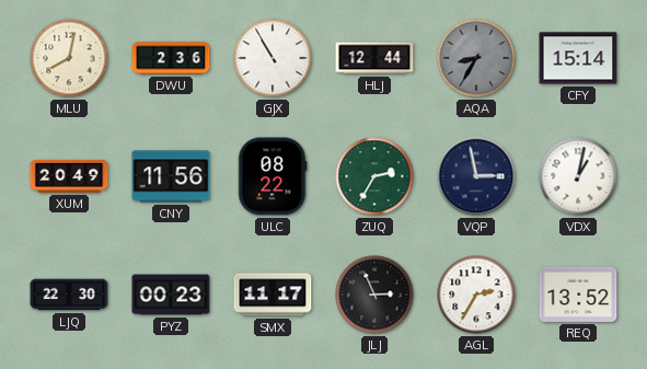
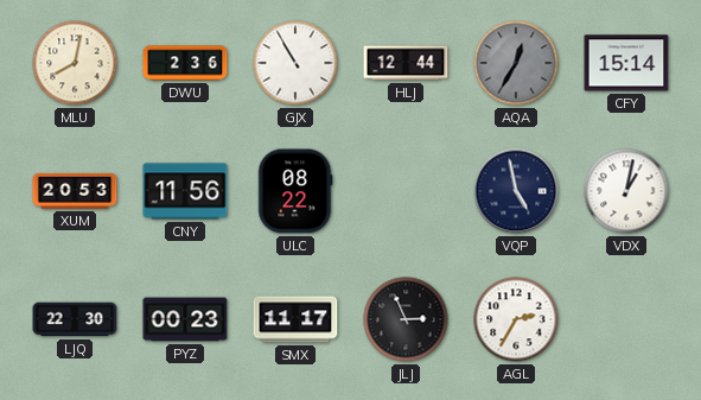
AQA: 8:35 -> 12:35
XUM: 20:49 -> 20:53
ZUQ: 2:35 -> none
VQP: 2:58 -> 4:58
REQ: 13:52 -> none
